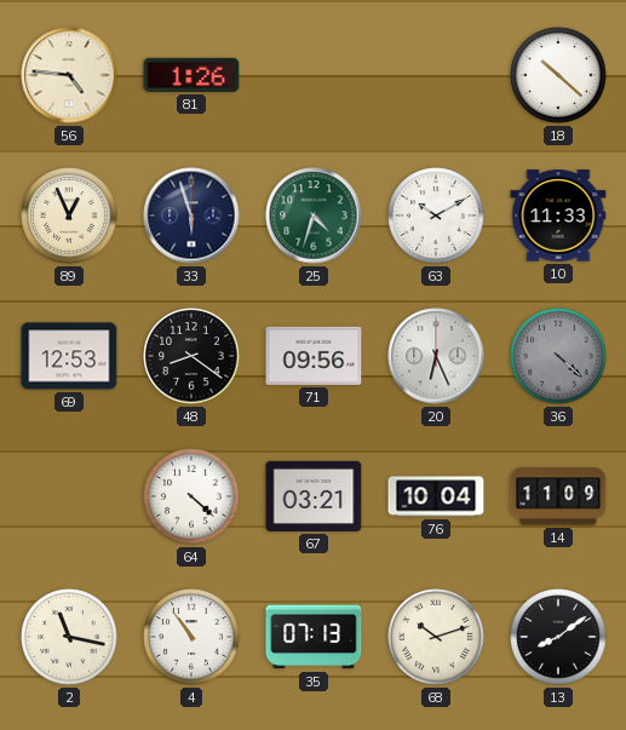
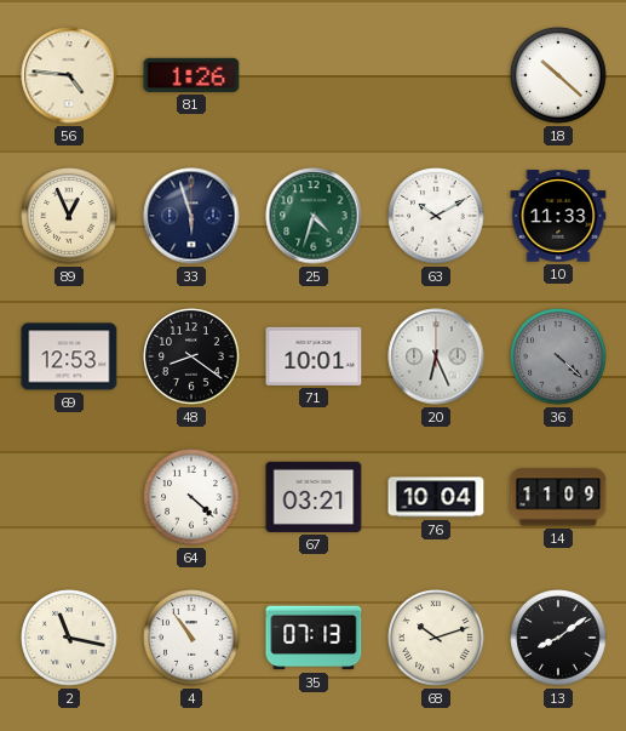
71: 09:56 -> 10:01
